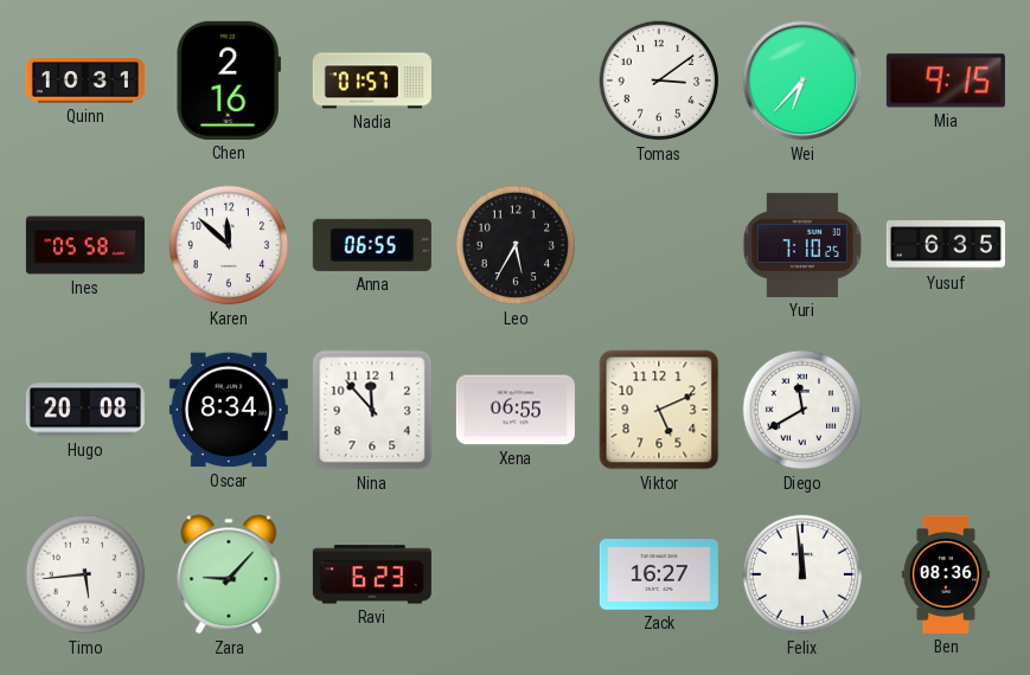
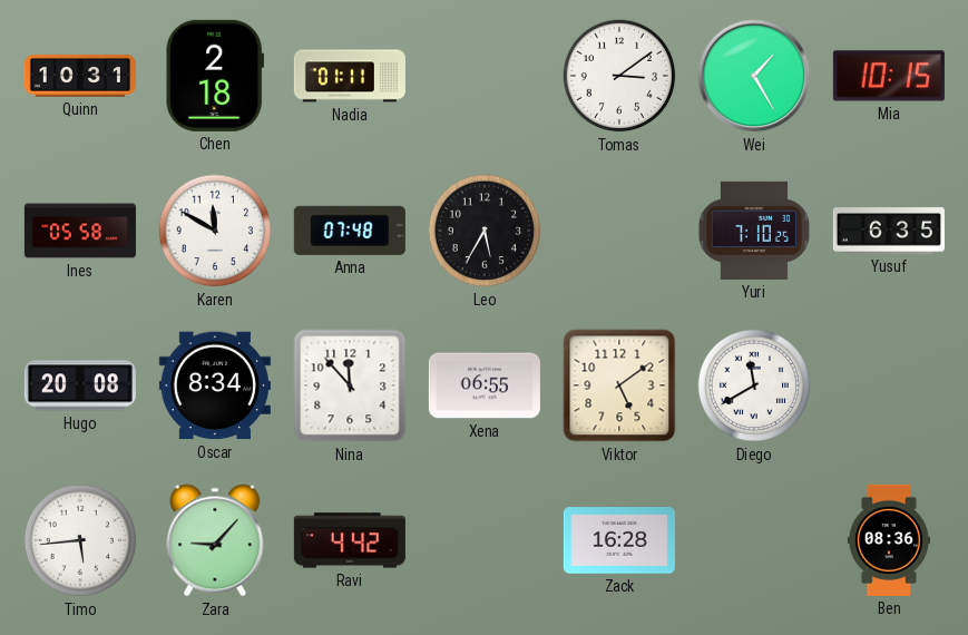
Chen: 2:16 -> 2:18
Nadia: 01:57 -> 01:11
Wei: 6:37 -> 1:25
Mia: 9:15 -> 10:15
Karen: 11:52 -> 11:50
Anna: 06:55 -> 07:48
Viktor: 5:11 -> 5:09
Ravi: 6:23 -> 4:42
Zack: 16:27 -> 16:28
Felix: 11:59 -> none
